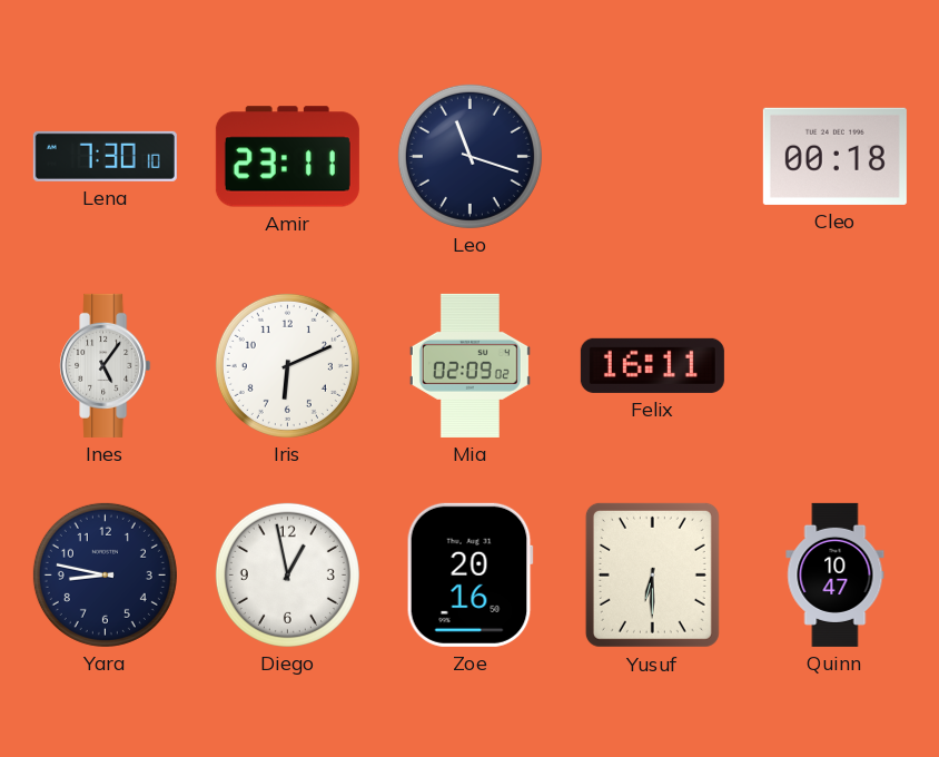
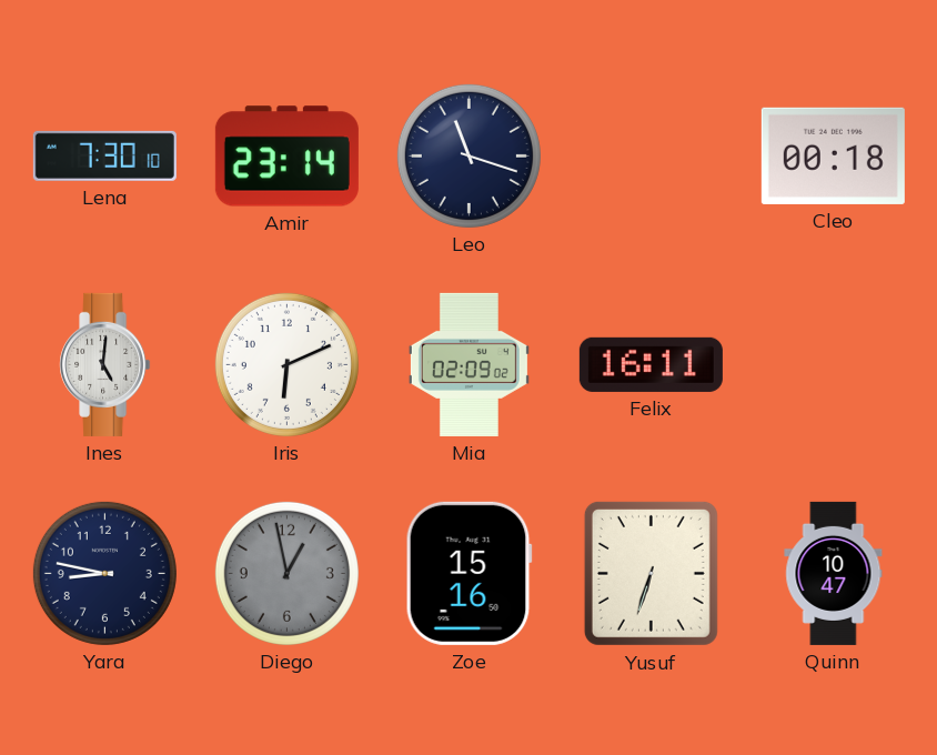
Amir: 23:11 -> 23:14
Ines: 5:06 -> 5:01
Diego dial: white -> grey
Zoe: 20:16 -> 15:16
Yusuf: 6:30 -> 6:33
